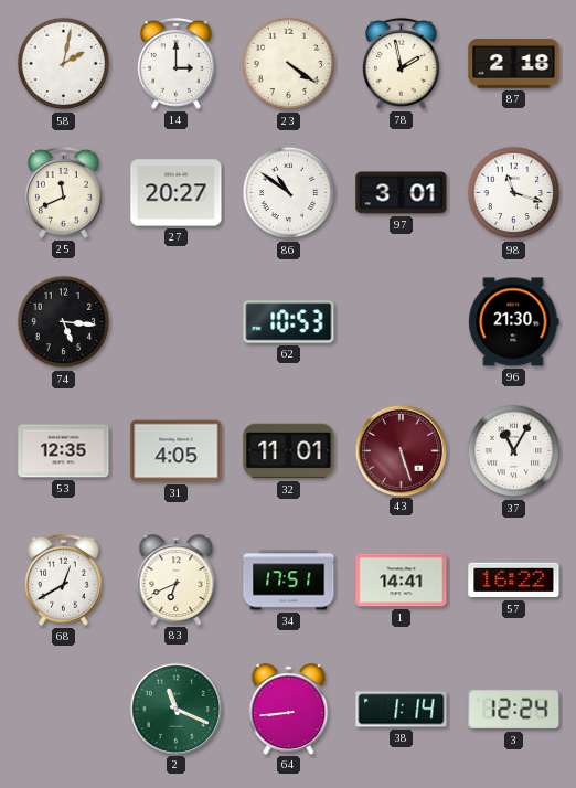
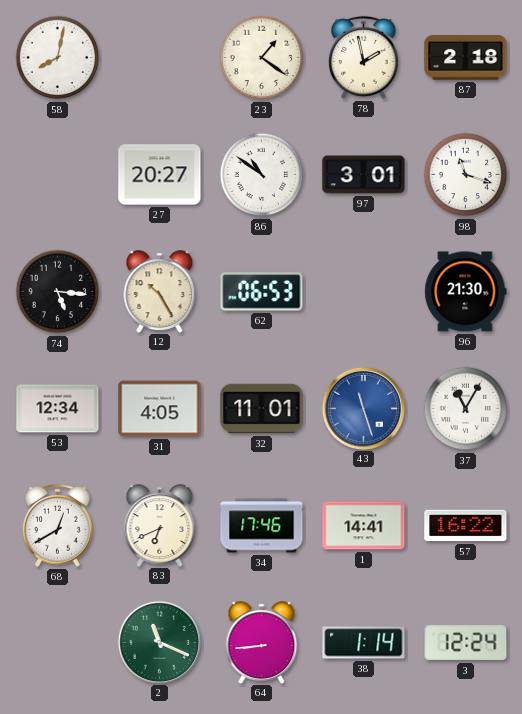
58: 2:02 -> 8:02
14: 3:00 -> none
23: 4:21 -> 1:21
25: 11:41 -> none
12: none -> 10:25
62: 10:53 -> 06:53
53: 12:35 -> 12:34
43: 5:27 -> 11:27
43 dial: burgundy -> blue
34: 17:51 -> 17:46
